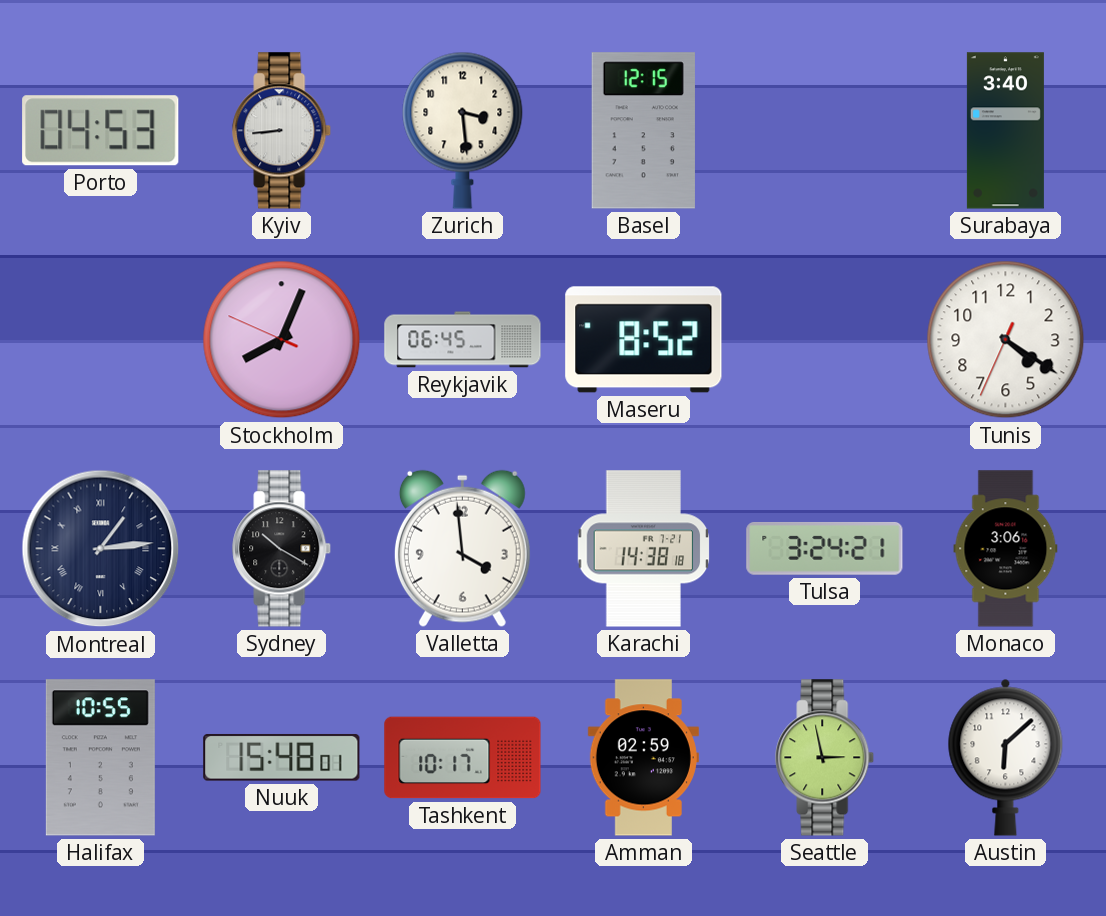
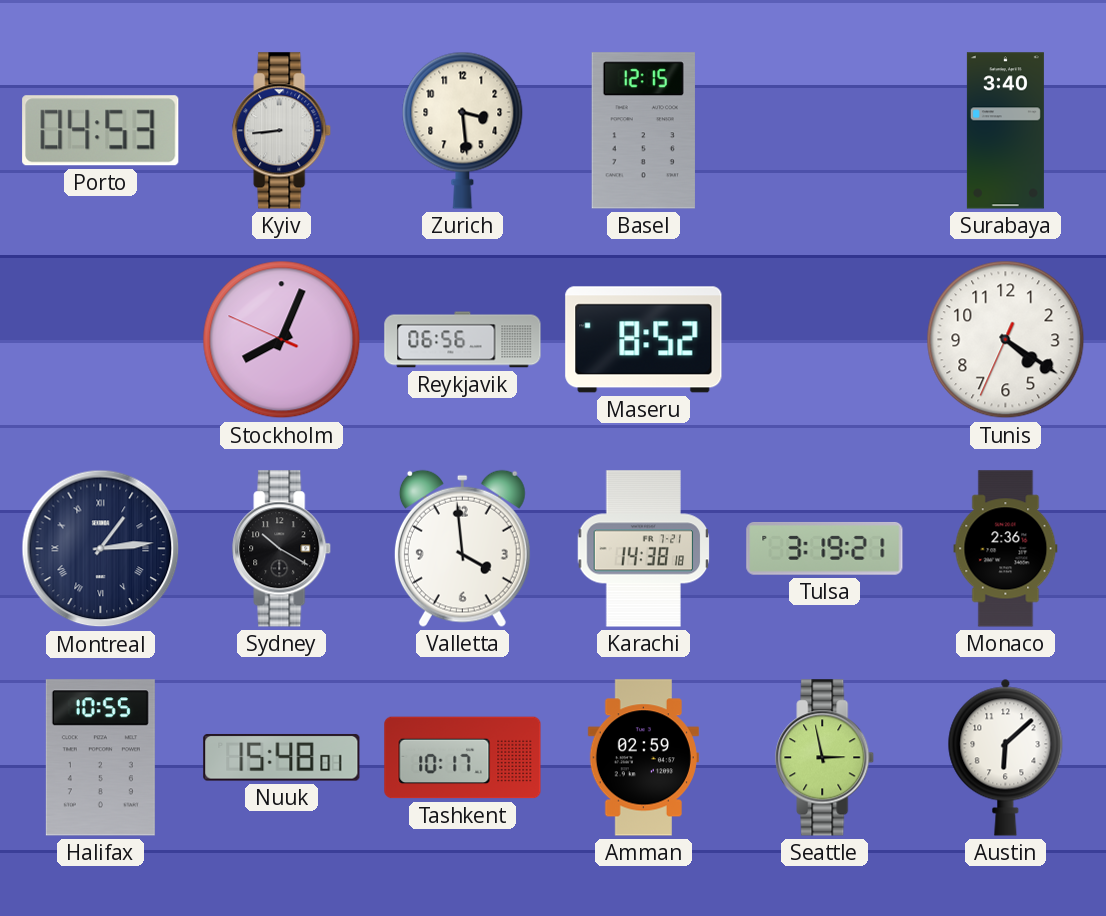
Reykjavik: 06:45 -> 06:56
Tulsa: 3:24 -> 3:19
Monaco: 3:06 -> 2:36
